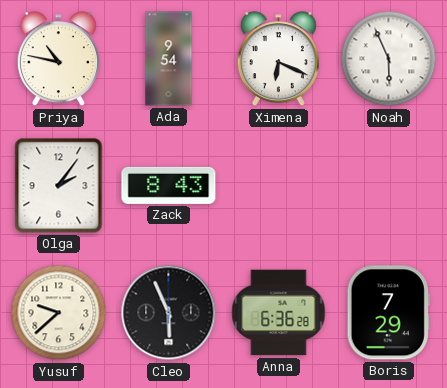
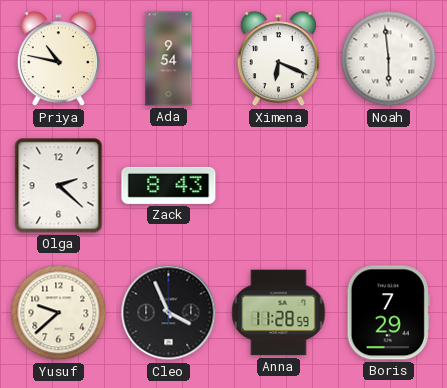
Noah: 5:56 -> 5:59
Olga: 2:06 -> 2:22
Cleo: 5:56 -> 3:56
Anna: 6:36 -> 11:28
